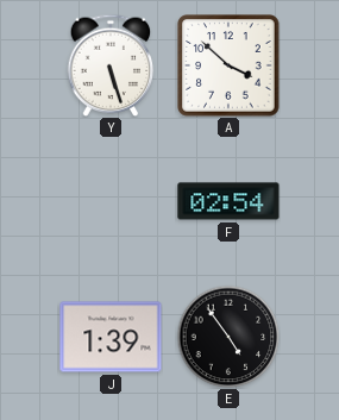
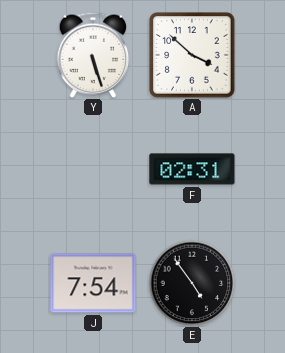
F: 02:54 -> 02:31
J: 1:39 -> 7:54
